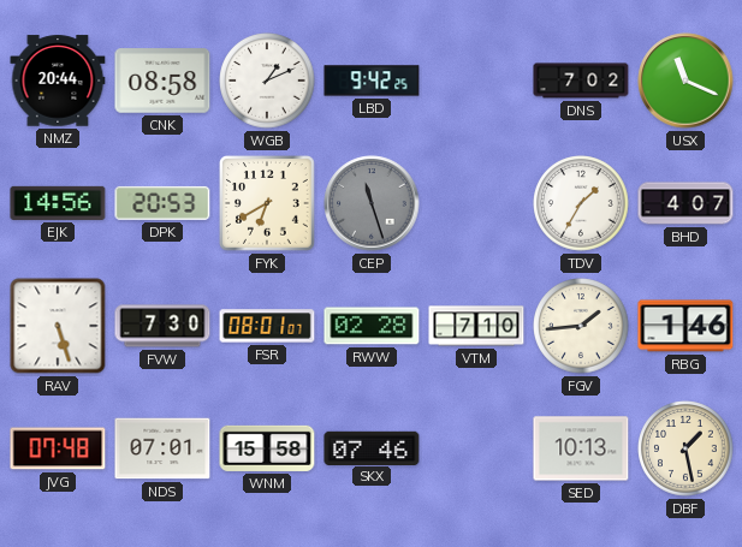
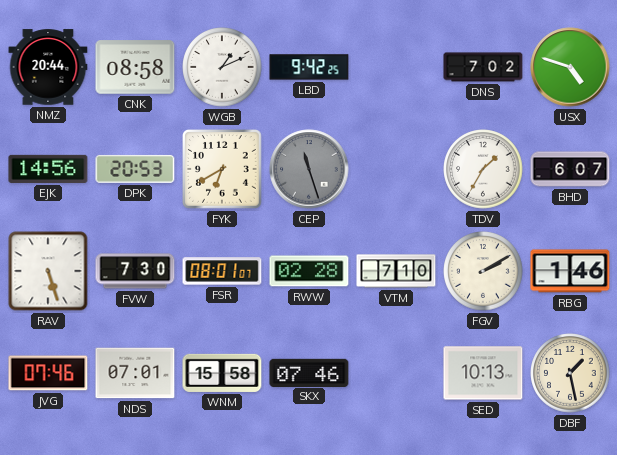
USX: 11:19 -> 4:48
BHD: 4:07 -> 6:07
FGV: 1:44 -> 2:10
JVG: 07:48 -> 07:46
